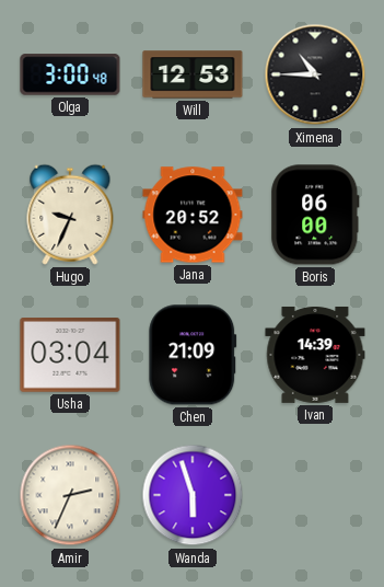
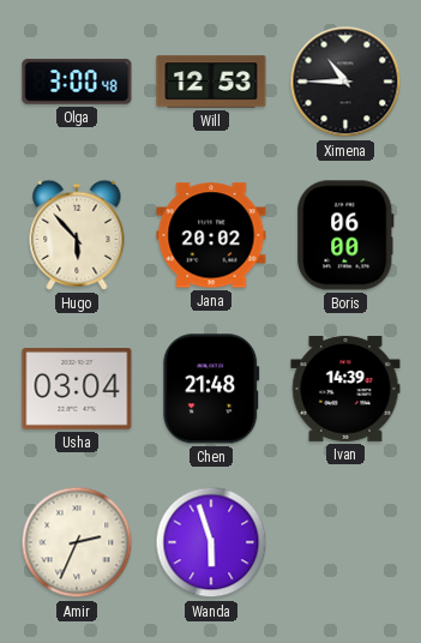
Hugo: 9:34 -> 5:53
Jana: 20:52 -> 20:02
Chen: 21:09 -> 21:48
